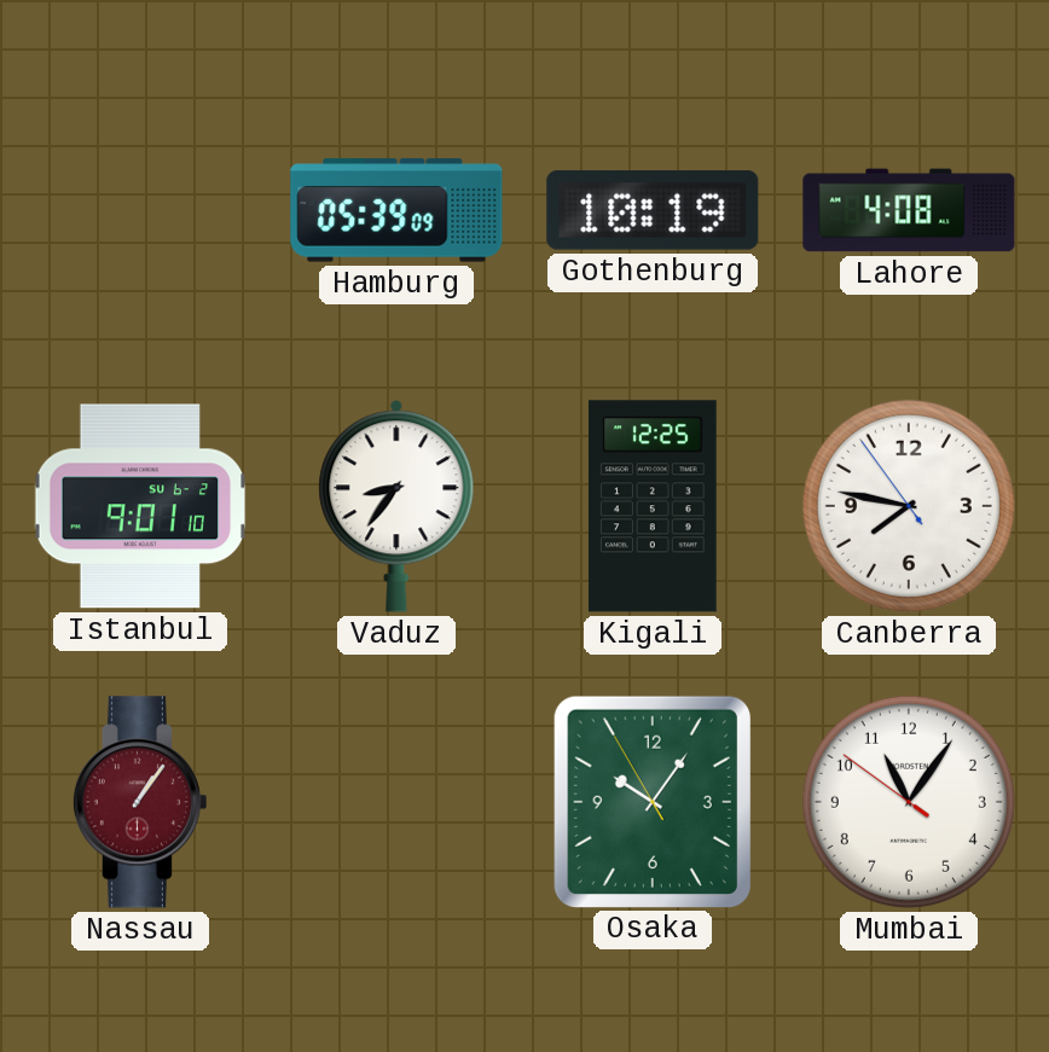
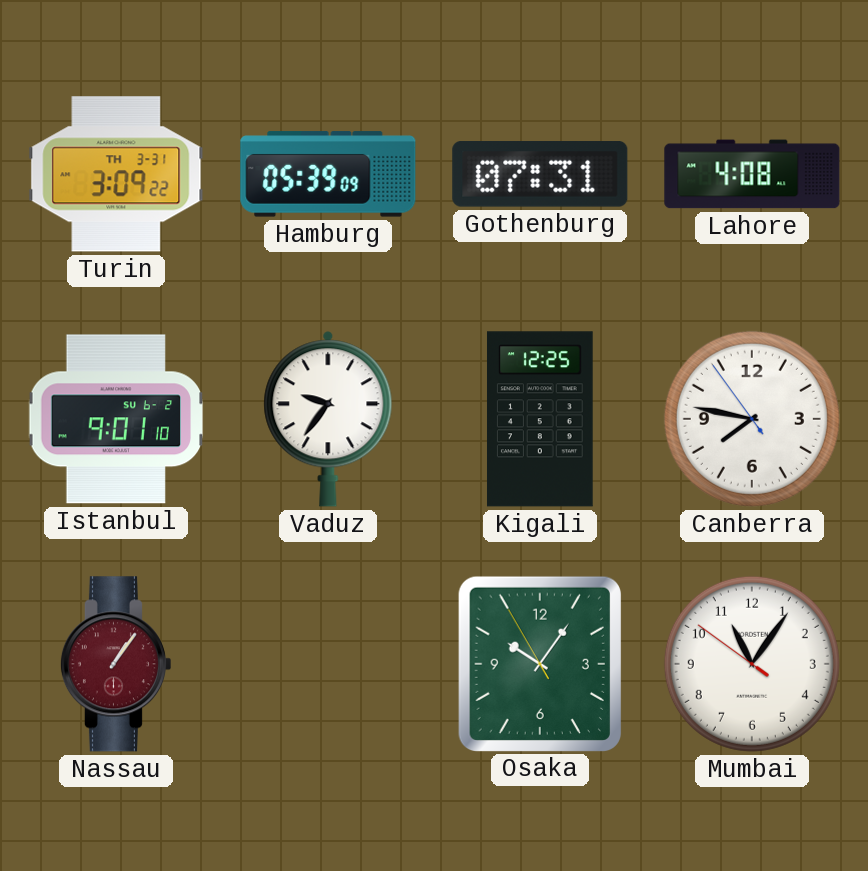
Turin: none -> 3:09
Gothenburg: 10:19 -> 07:31
Vaduz: 8:36 -> 9:36
